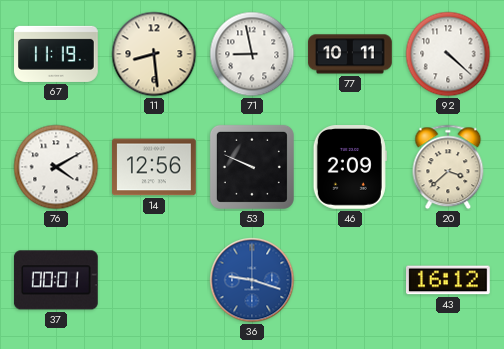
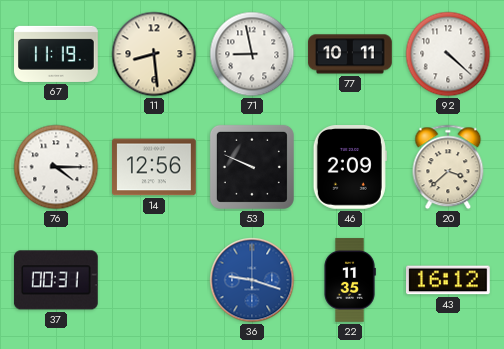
76: 4:10 -> 4:15
37: 00:01 -> 00:31
22: none -> 11:35
